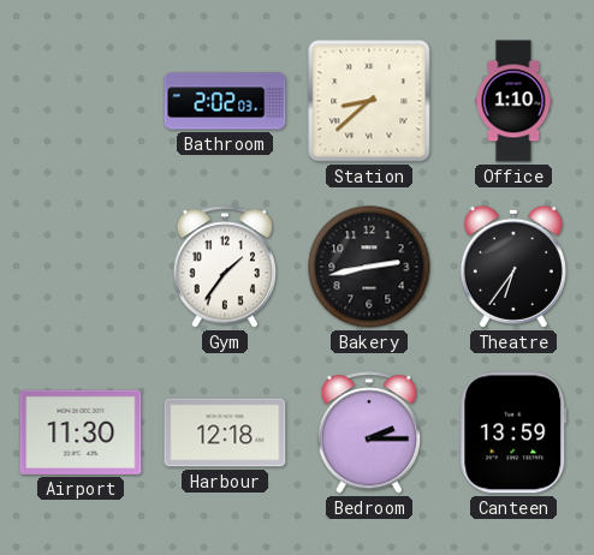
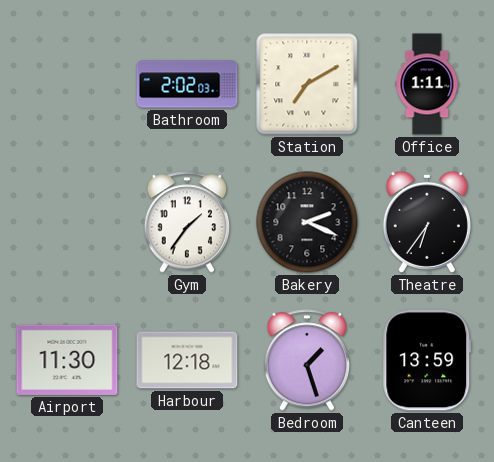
Station: 8:38 -> 7:10
Office: 1:10 -> 1:11
Bakery: 2:43 -> 2:19
Bedroom: 2:15 -> 1:27
